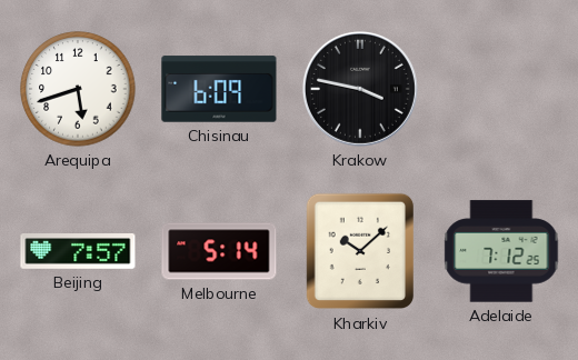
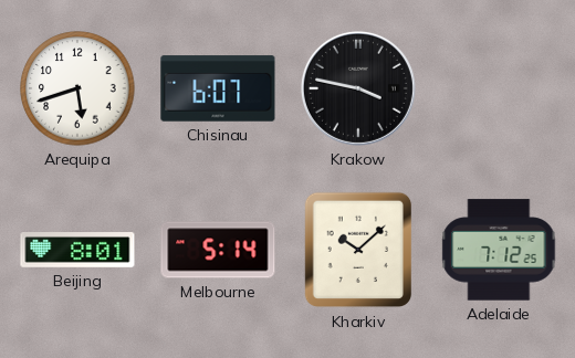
Chisinau: 6:09 -> 6:07
Beijing: 7:57 -> 8:01
